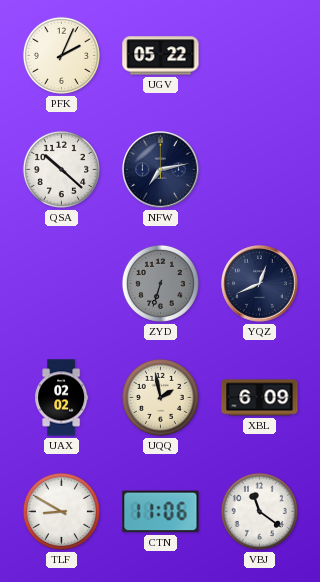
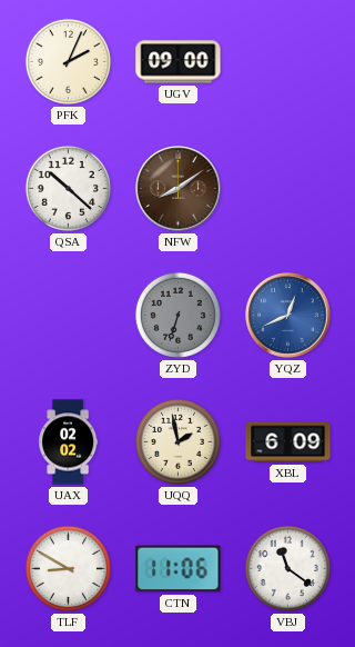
UGV: 05:22 -> 09:00
NFW: 7:13 -> 8:09
NFW dial: navy -> brown
YQZ dial: navy -> blue
